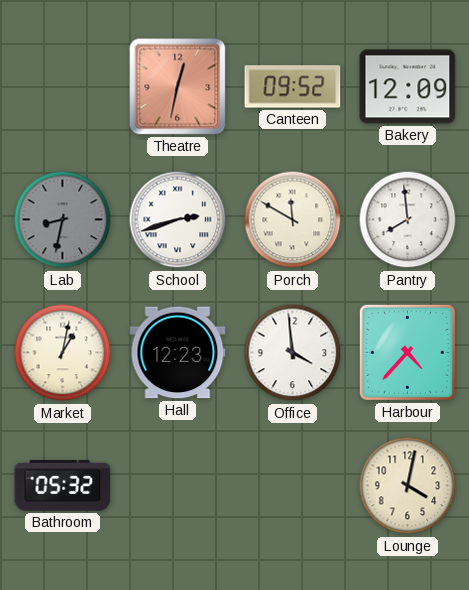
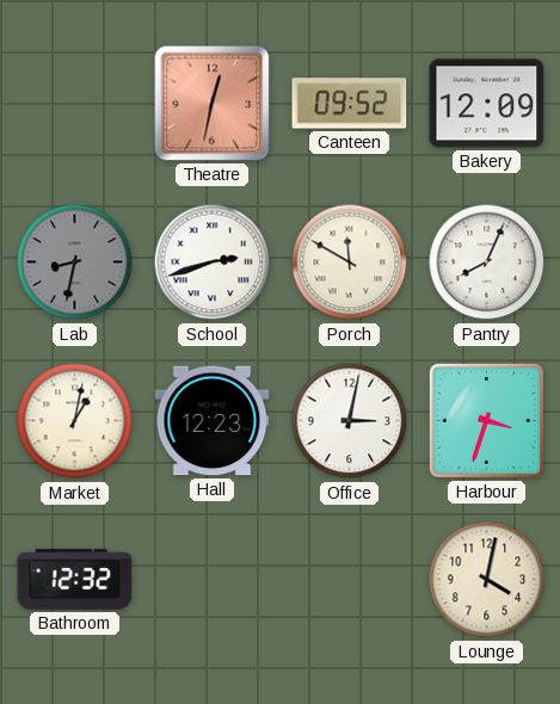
Pantry: 7:59 -> 8:04
Office: 3:59 -> 3:02
Harbour: 4:37 -> 3:33
Bathroom: 05:32 -> 12:32
